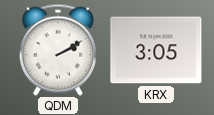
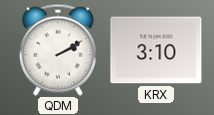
KRX: 3:05 -> 3:10
